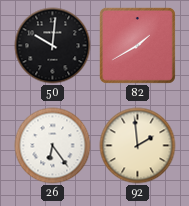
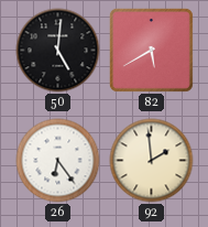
50: 10:01 -> 5:01
82: 1:40 -> 5:40
